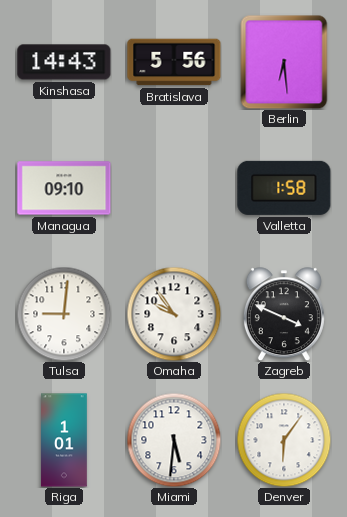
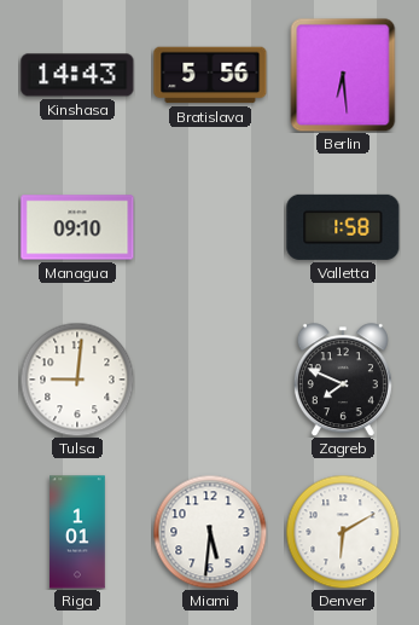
Omaha: 9:54 -> none
Zagreb: 3:49 -> 7:49
Denver: 6:06 -> 6:10
